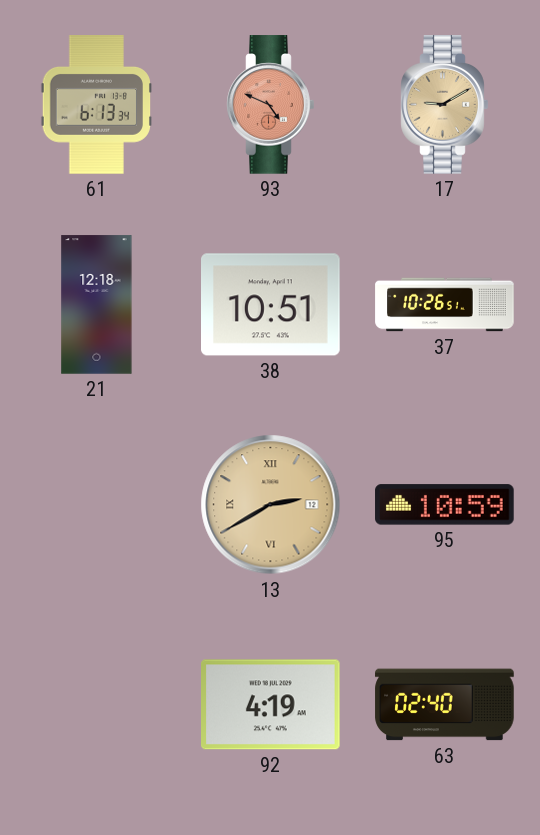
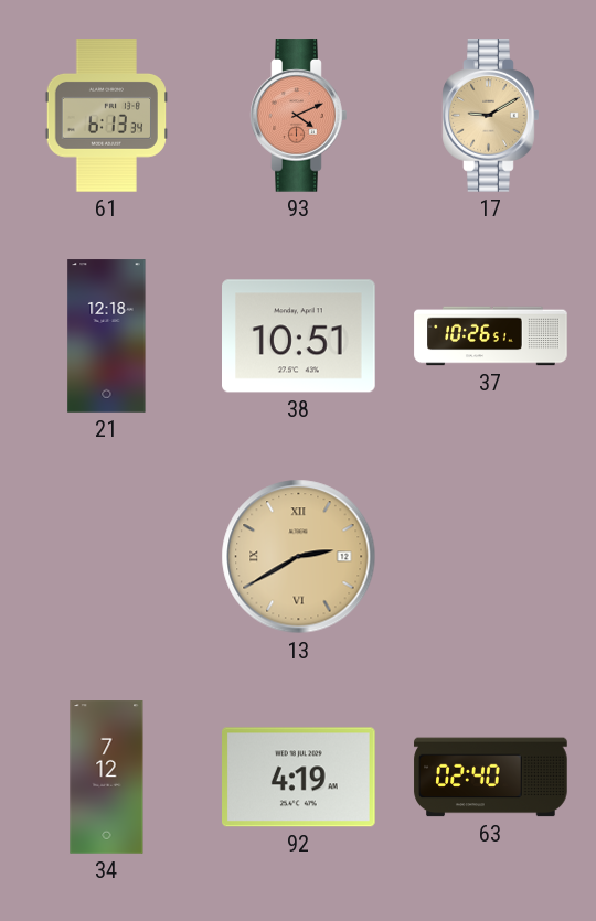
93: 4:49 -> 4:11
95: 10:59 -> none
34: none -> 7:12
